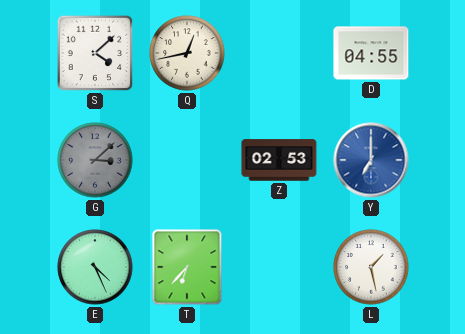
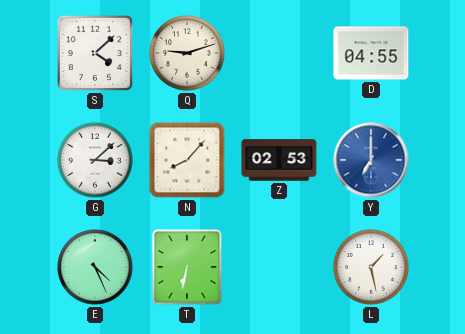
Q: 12:43 -> 9:12
G dial: grey -> white
N: none -> 8:07
T: 6:37 -> 6:32
